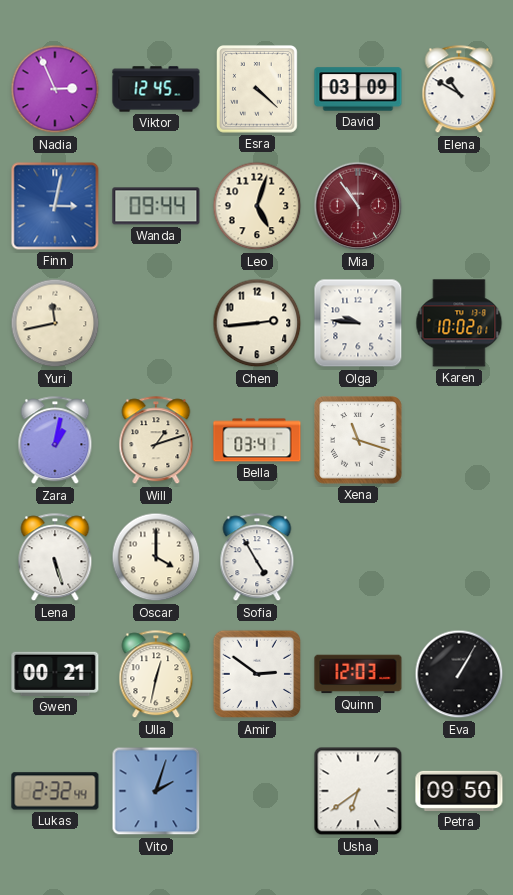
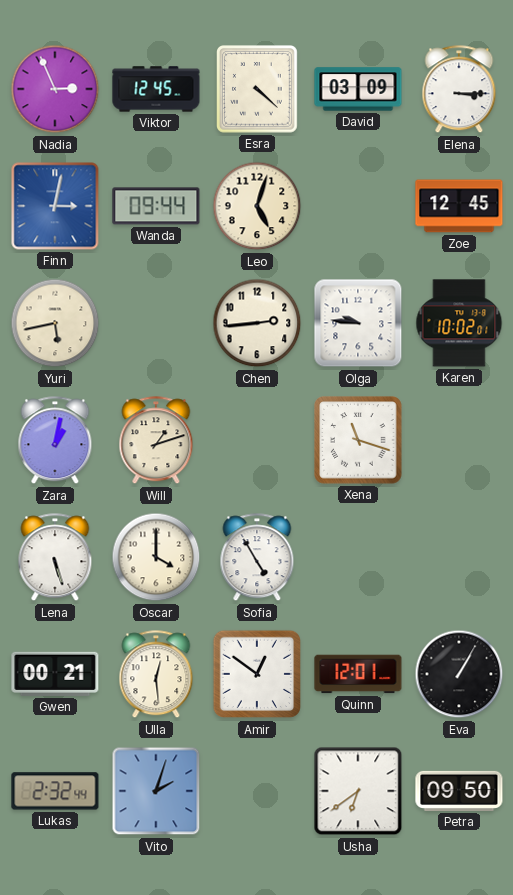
Elena: 10:50 -> 3:15
Mia: 10:54 -> none
Zoe: none -> 12:45
Yuri: 11:43 -> 5:43
Bella: 03:41 -> none
Ulla: 12:32 -> 12:29
Amir: 2:51 -> 12:51
Quinn: 12:03 -> 12:01
